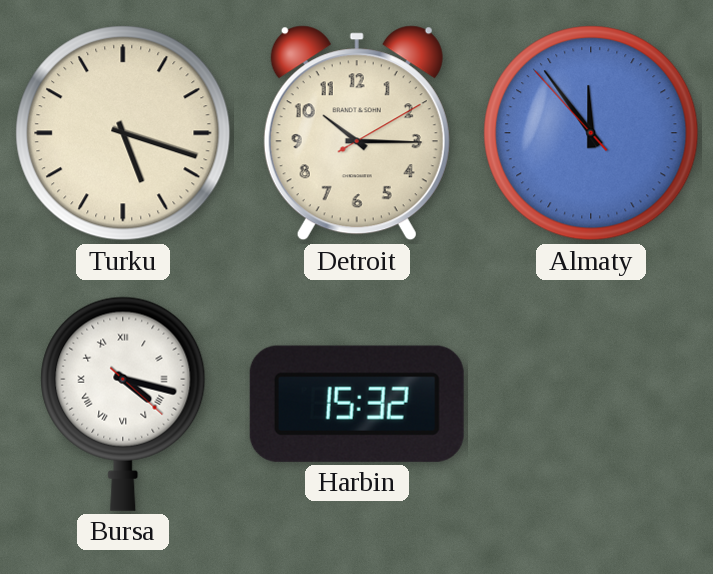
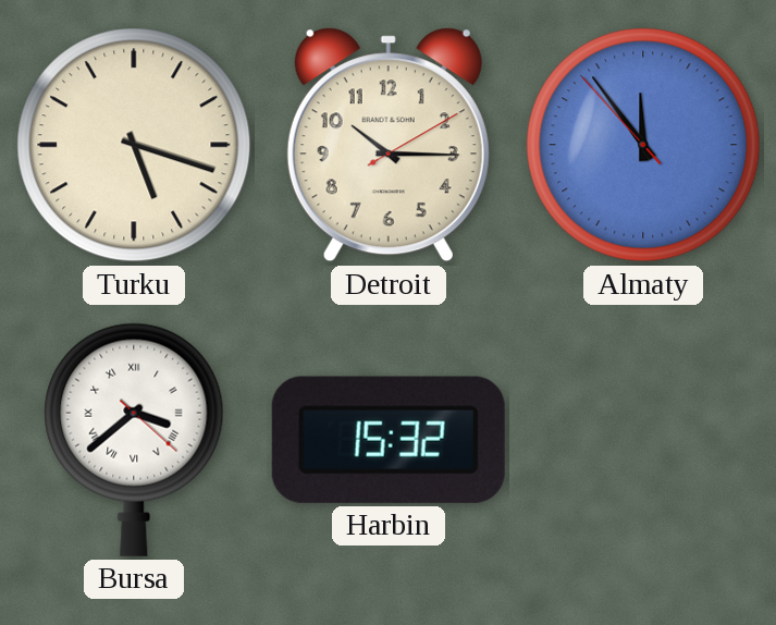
Bursa: 4:17 -> 3:38
